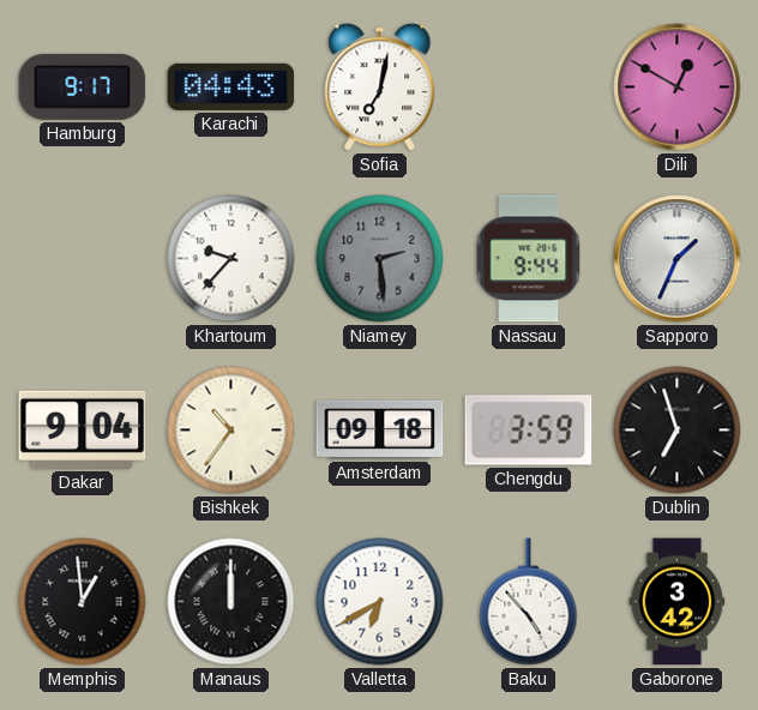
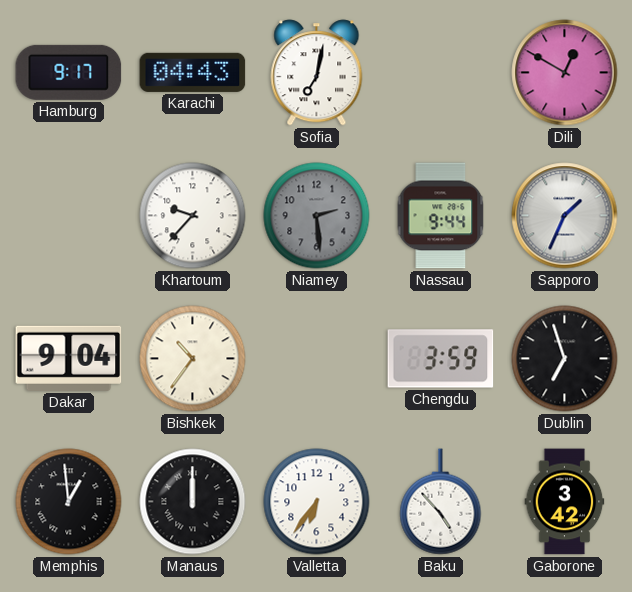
Amsterdam: 09:18 -> none
Valletta: 6:40 -> 6:36
